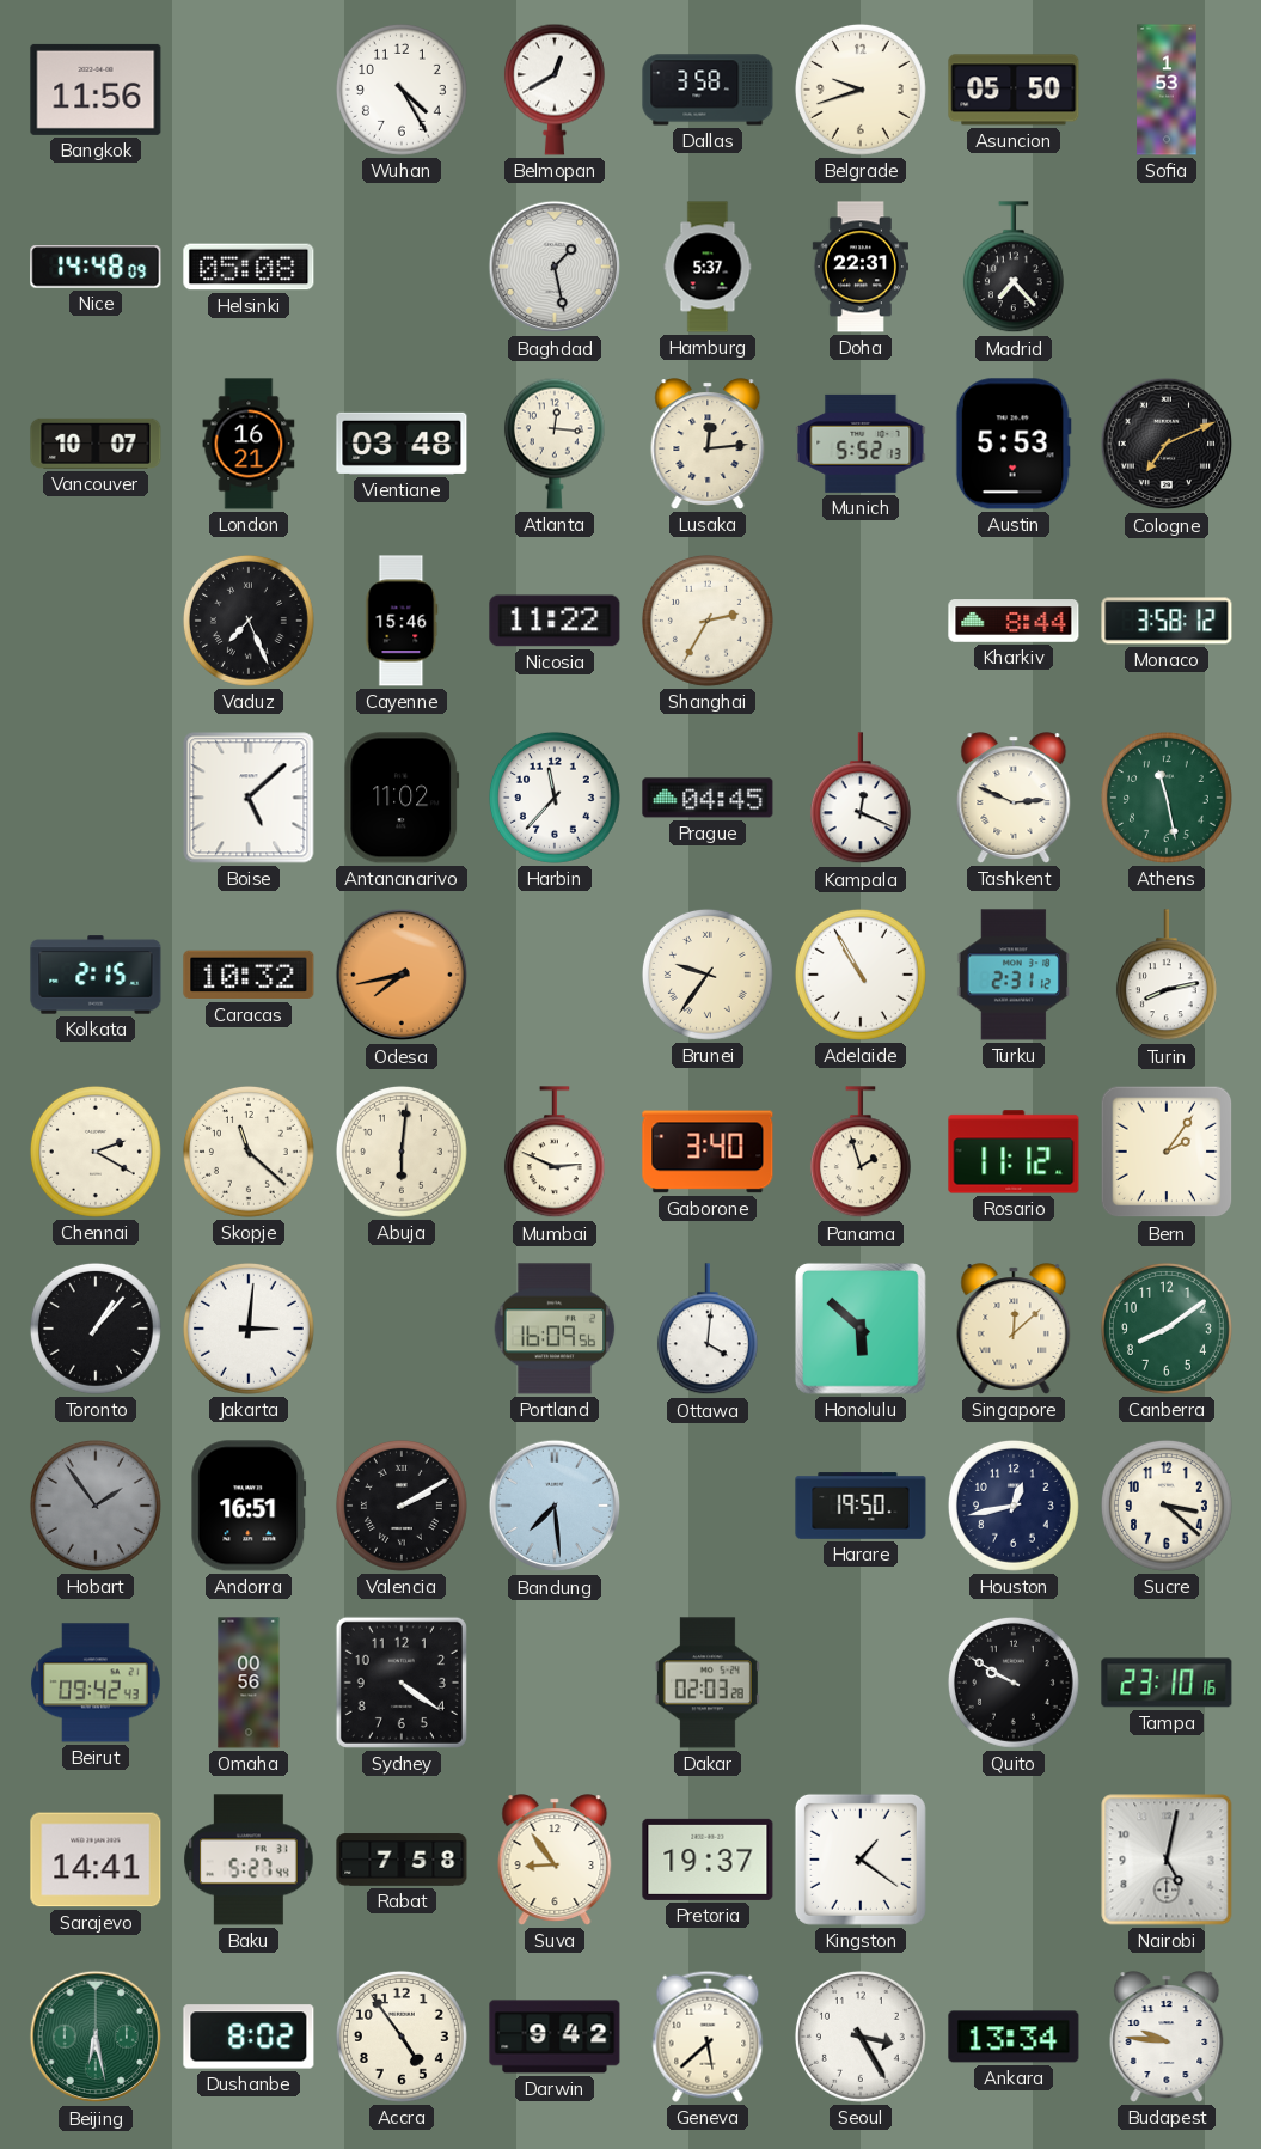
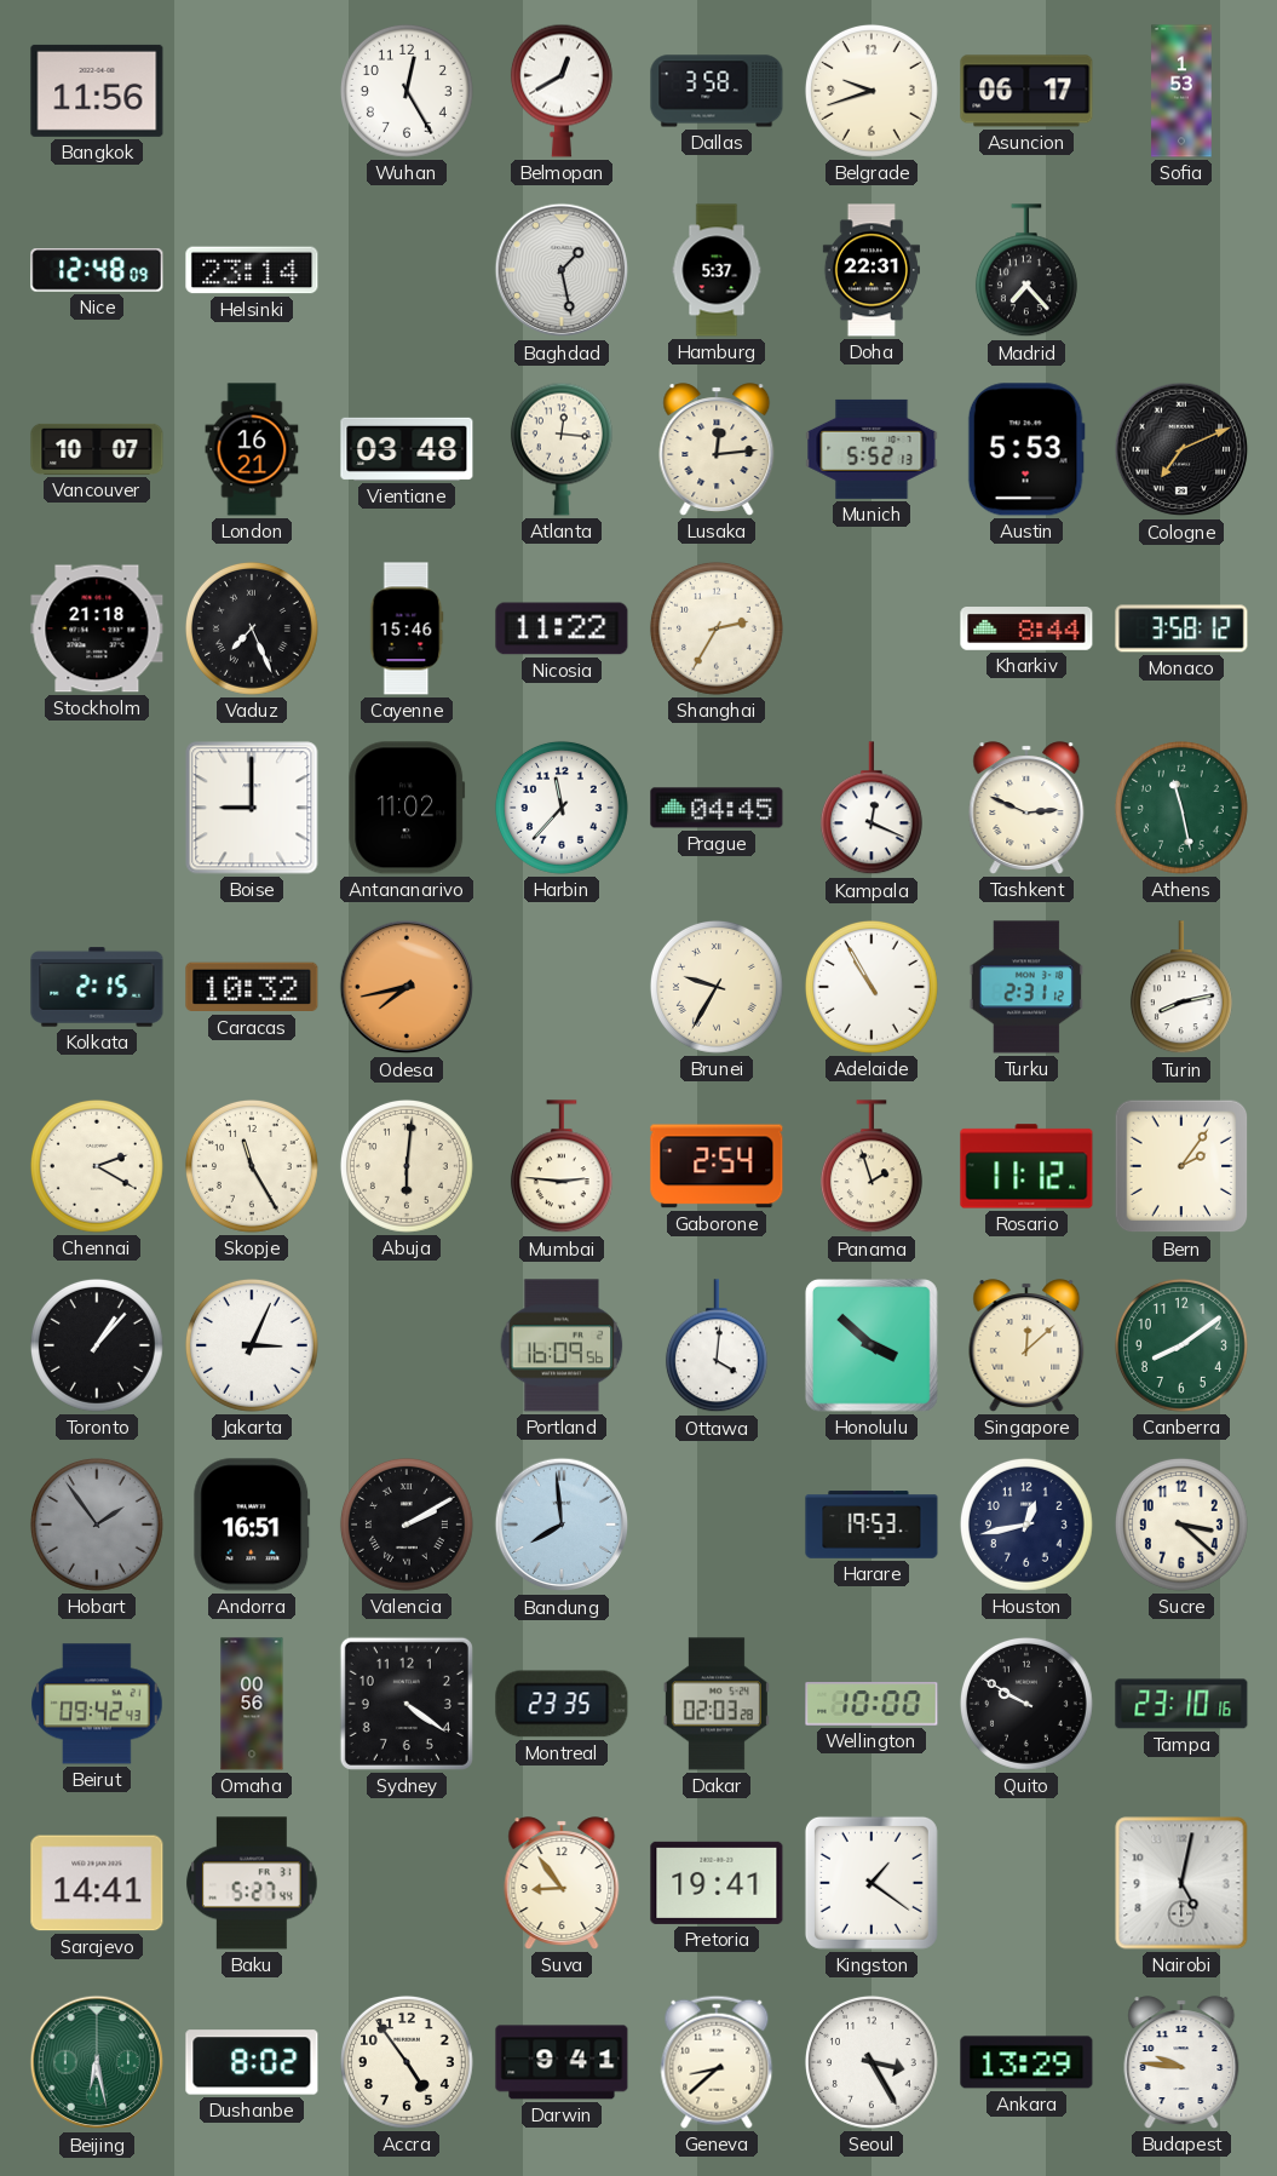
Wuhan: 4:25 -> 12:25
Asuncion: 05:50 -> 06:17
Nice: 14:48 -> 12:48
Helsinki: 05:08 -> 23:14
Stockholm: none -> 21:18
Boise: 5:08 -> 9:00
Brunei: 9:36 -> 9:35
Skopje: 11:22 -> 11:25
Mumbai: 2:49 -> 2:46
Gaborone: 3:40 -> 2:54
Jakarta: 3:01 -> 3:04
Honolulu: 5:52 -> 3:52
Bandung: 7:29 -> 7:59
Harare: 19:50 -> 19:53
Montreal: none -> 23:35
Wellington: none -> 10:00
Rabat: 7:58 -> none
Pretoria: 19:37 -> 19:41
Darwin: 9:42 -> 9:41
Geneva: 5:38 -> 8:38
Ankara: 13:34 -> 13:29
